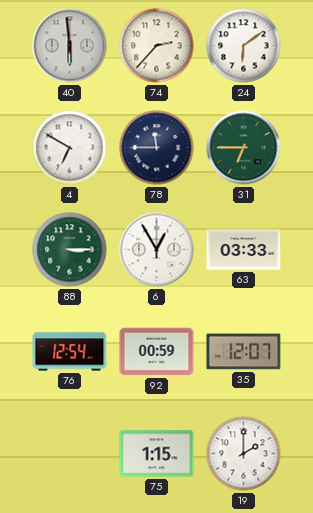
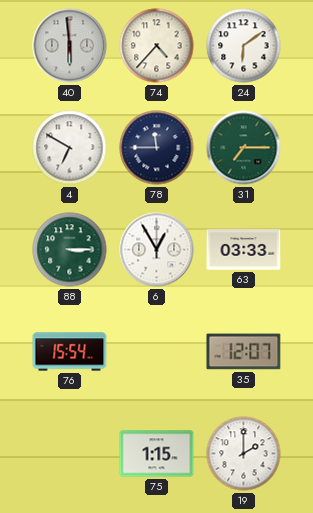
74: 2:37 -> 4:37
31: 6:45 -> 7:15
76: 12:54 -> 15:54
92: 00:59 -> none
